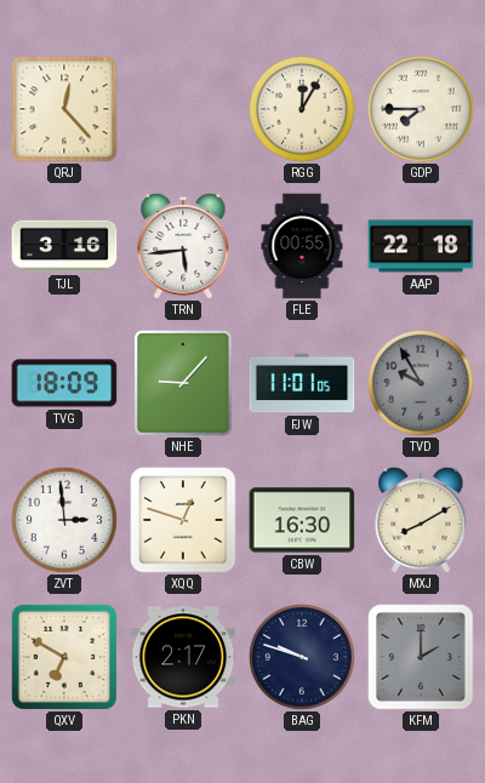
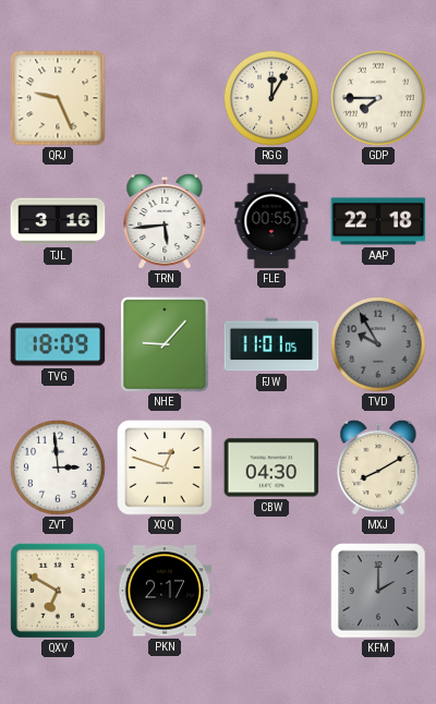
QRJ: 12:23 -> 9:26
CBW: 16:30 -> 04:30
BAG: 9:48 -> none
